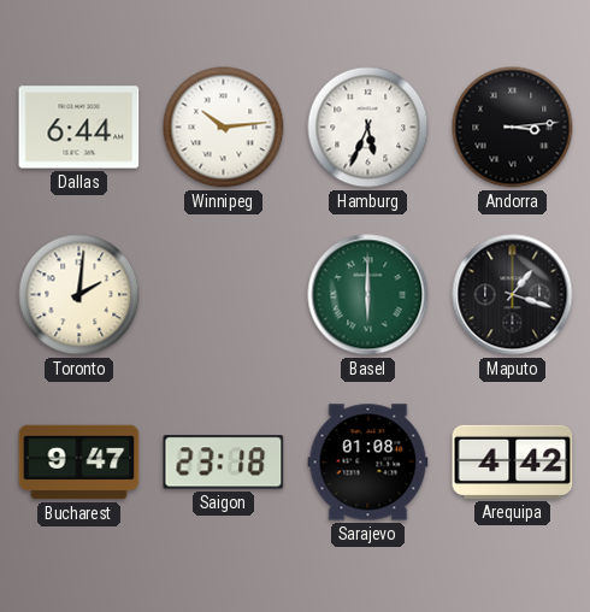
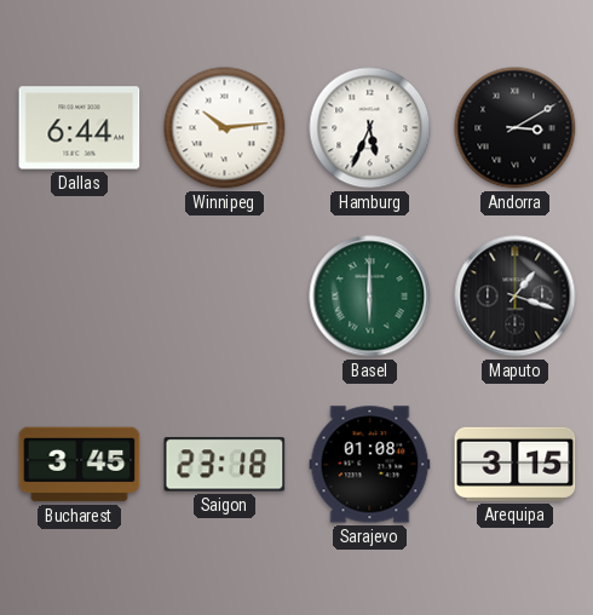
Andorra: 3:14 -> 3:10
Toronto: 2:01 -> none
Bucharest: 9:47 -> 3:45
Arequipa: 4:42 -> 3:15
